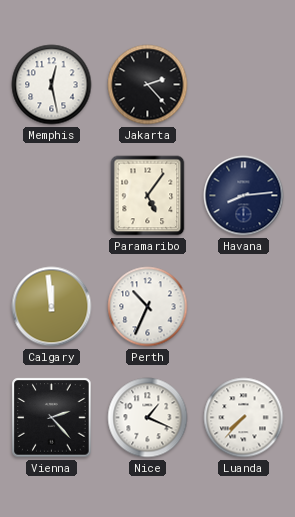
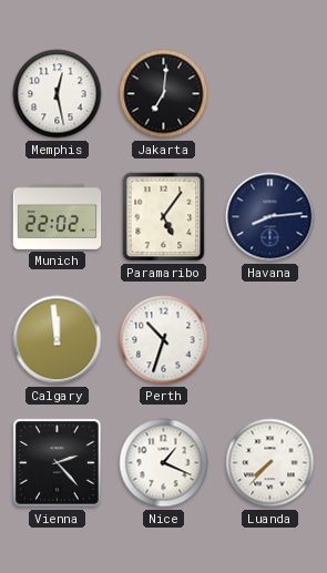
Jakarta: 2:23 -> 7:01
Munich: none -> 22:02
Perth: 10:34 -> 10:33
